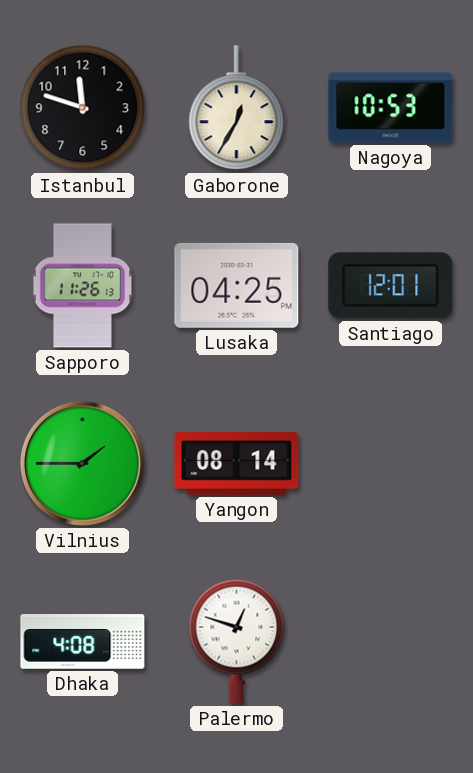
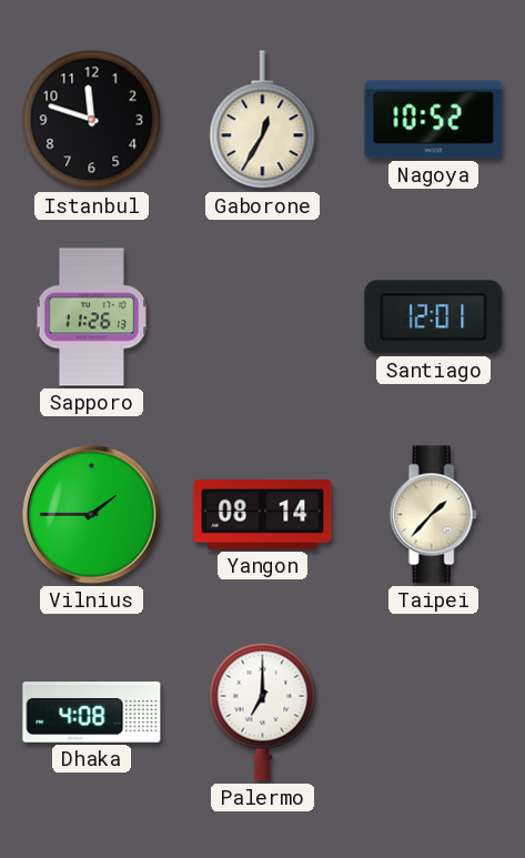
Nagoya: 10:53 -> 10:52
Lusaka: 04:25 -> none
Taipei: none -> 1:37
Palermo: 12:48 -> 7:00
